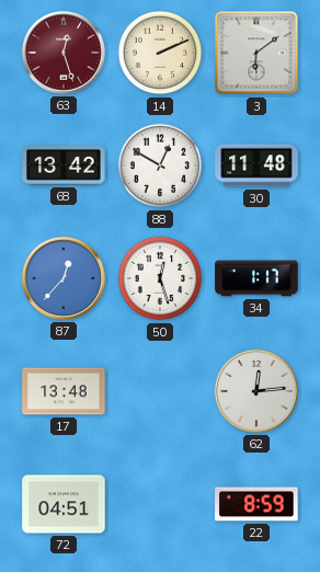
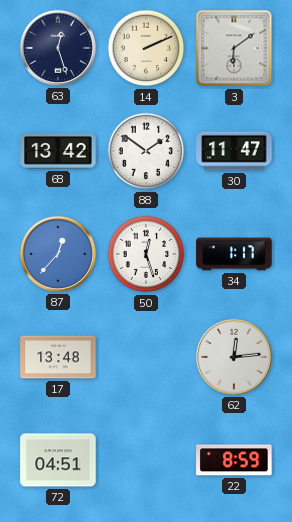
63 dial: burgundy -> navy
88: 12:50 -> 1:51
30: 11:48 -> 11:47
